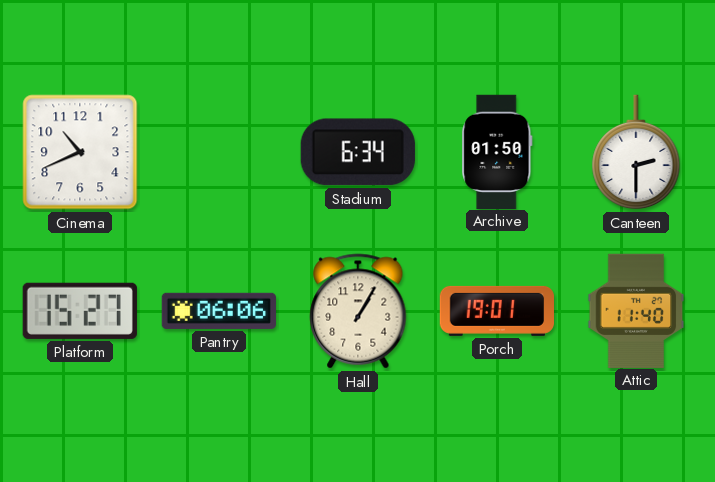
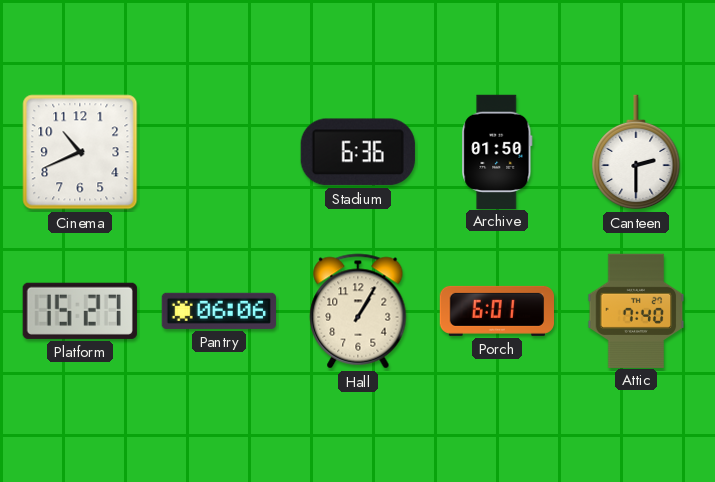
Stadium: 6:34 -> 6:36
Porch: 19:01 -> 6:01
Attic: 11:40 -> 7:40
